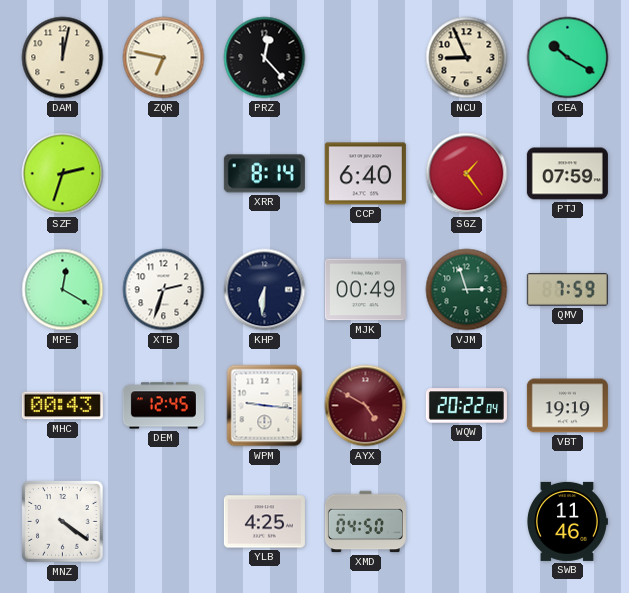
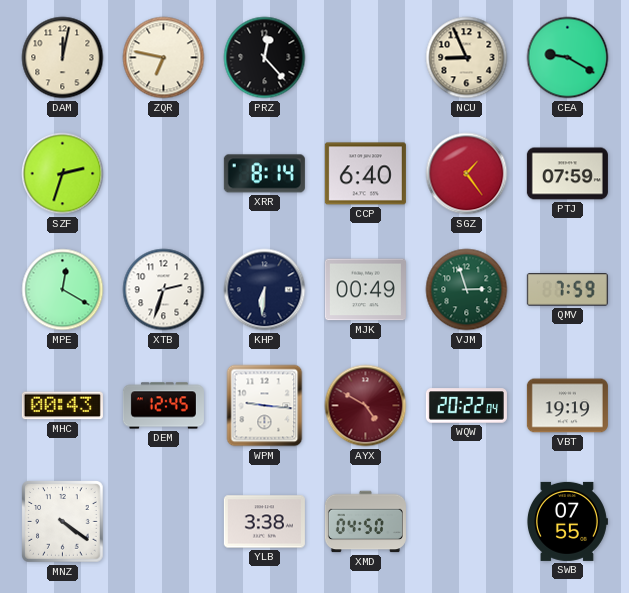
CEA: 10:20 -> 9:20
YLB: 4:25 -> 3:38
SWB: 11:46 -> 07:55
